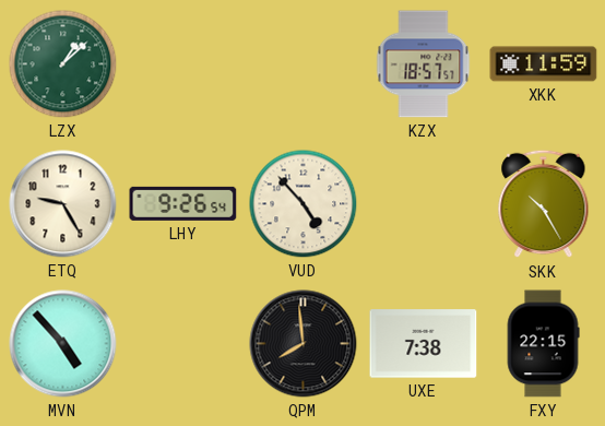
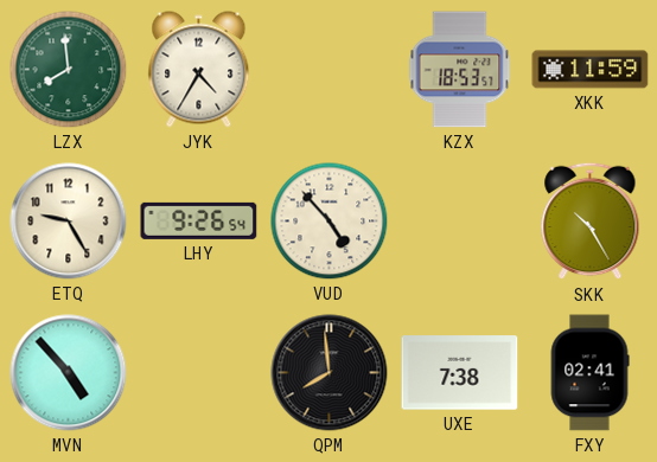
LZX: 1:08 -> 7:59
JYK: none -> 4:35
KZX: 18:57 -> 18:53
FXY: 22:15 -> 02:41
